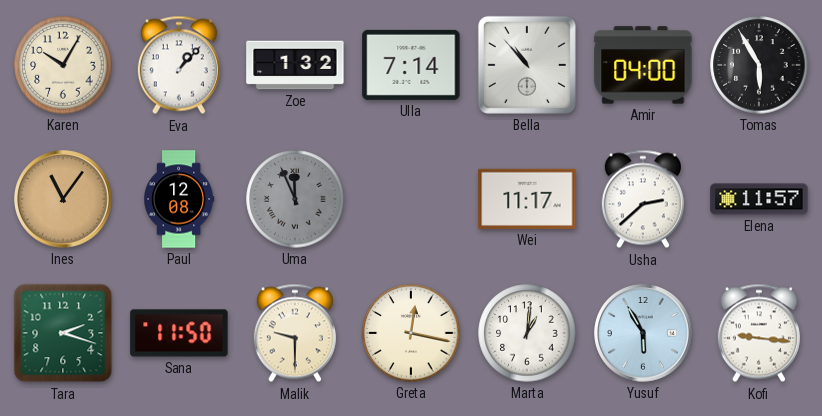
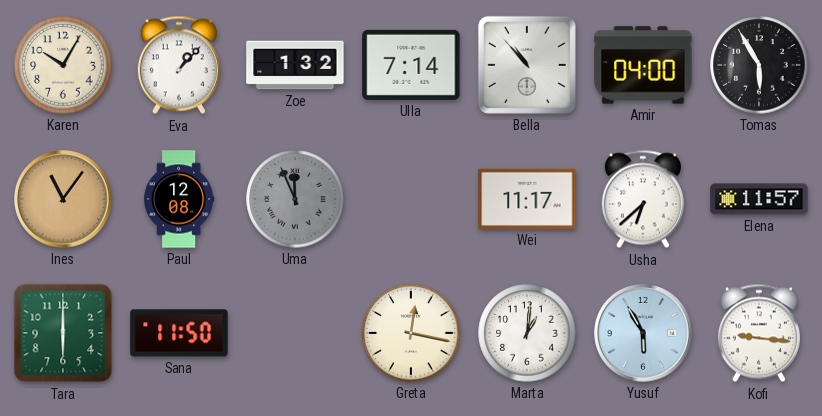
Usha: 2:38 -> 6:38
Tara: 2:18 -> 6:00
Malik: 9:30 -> none
